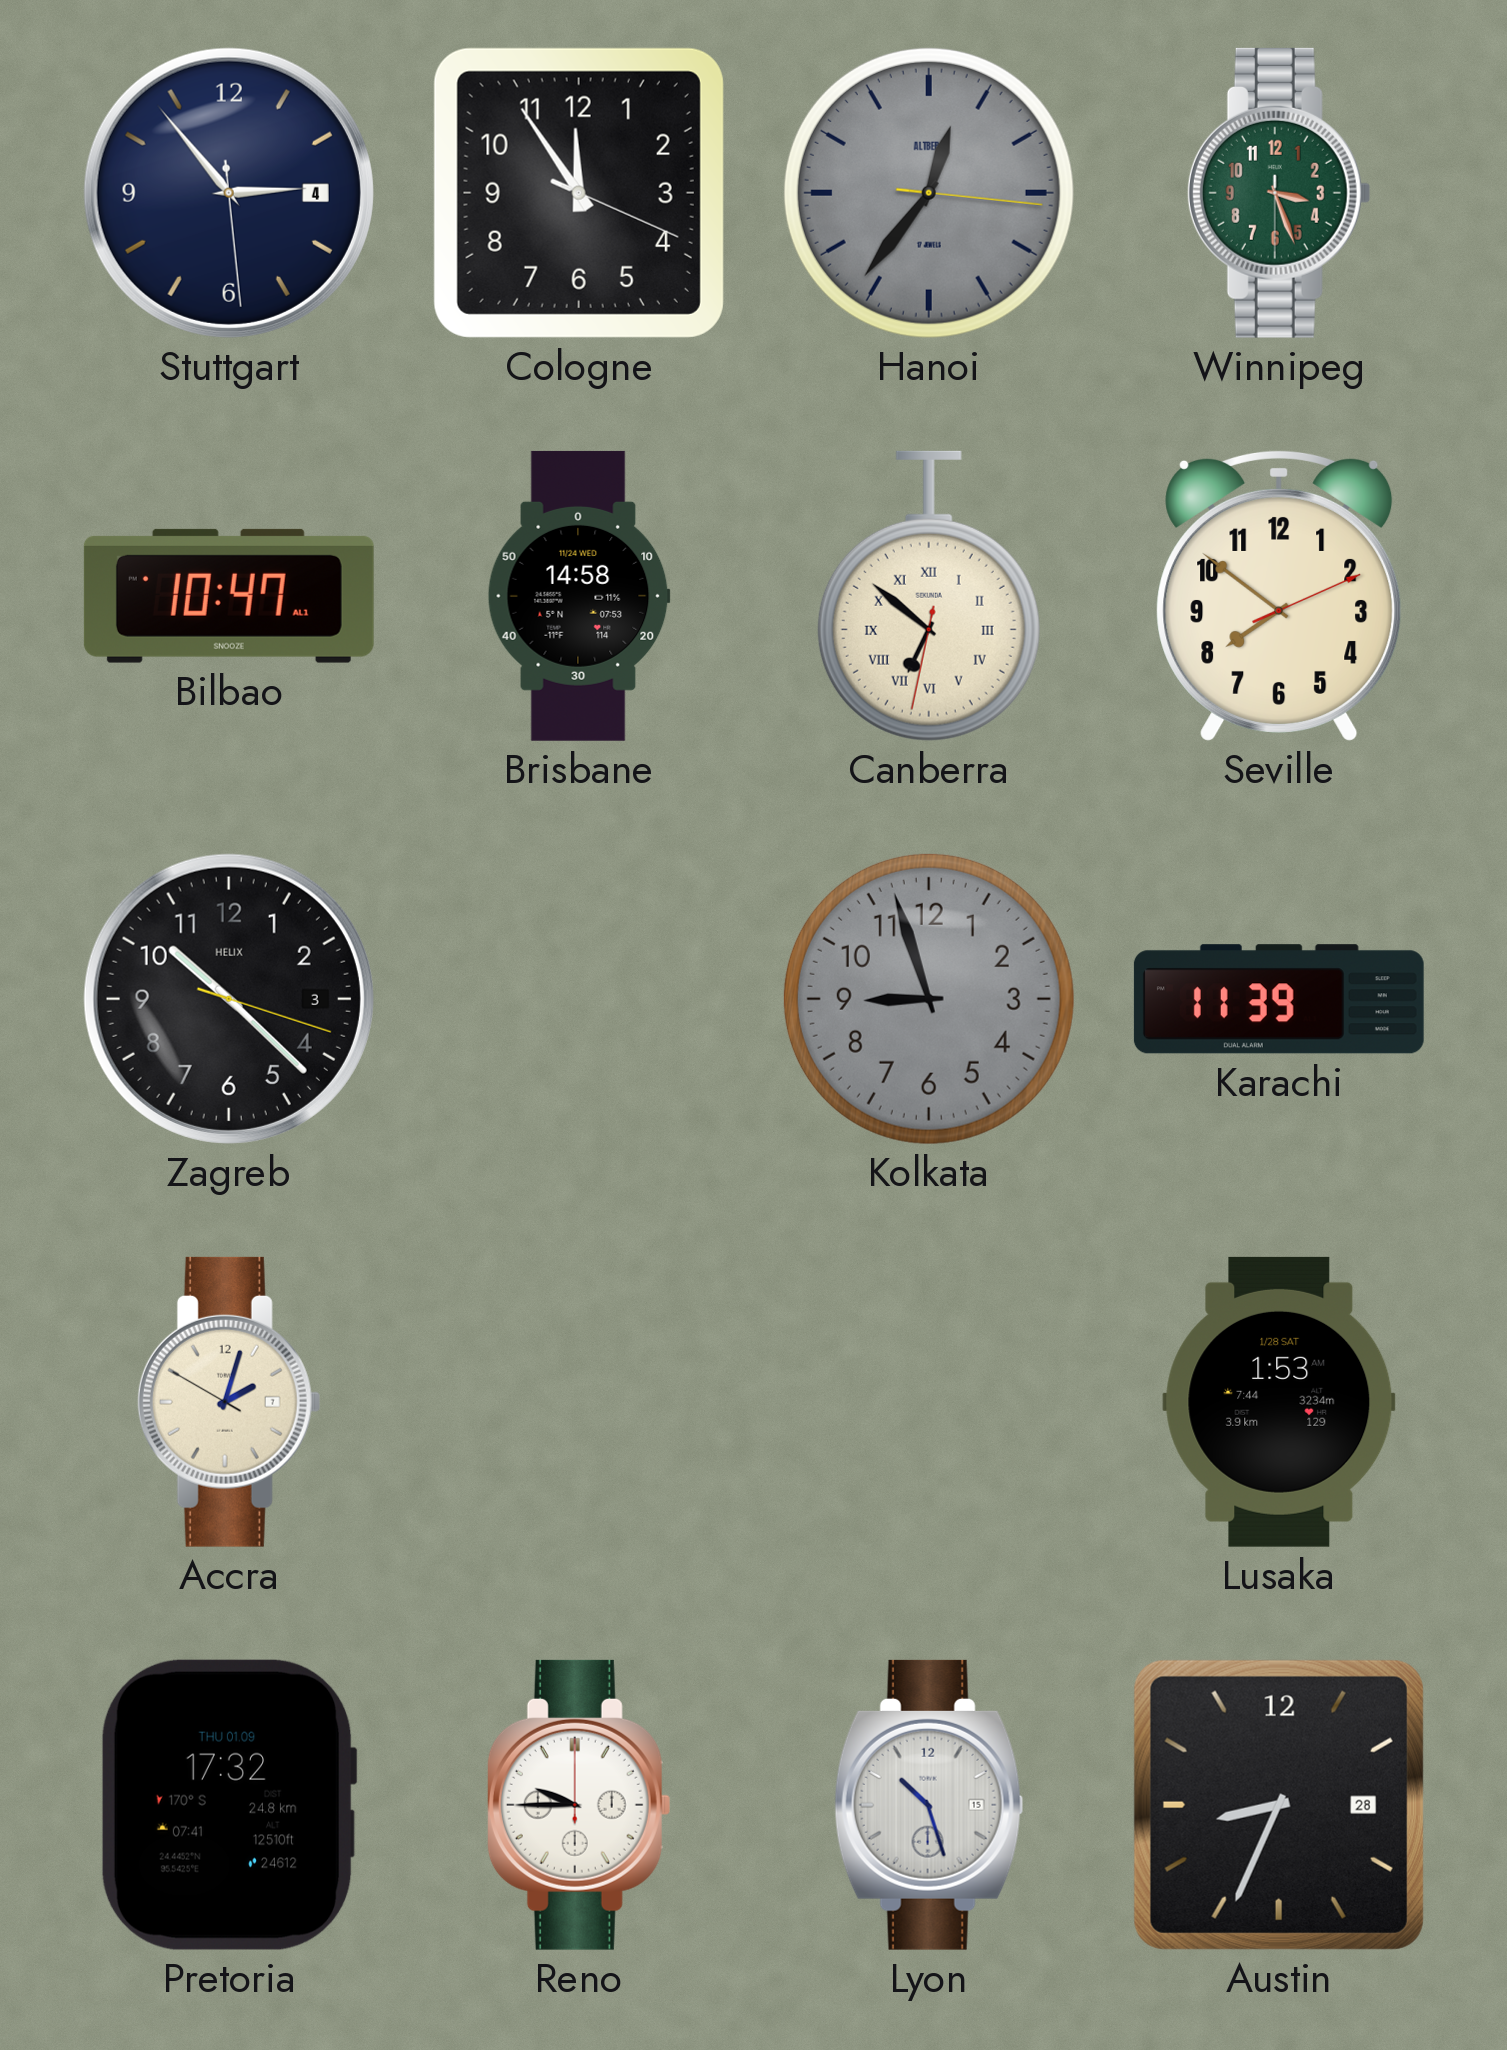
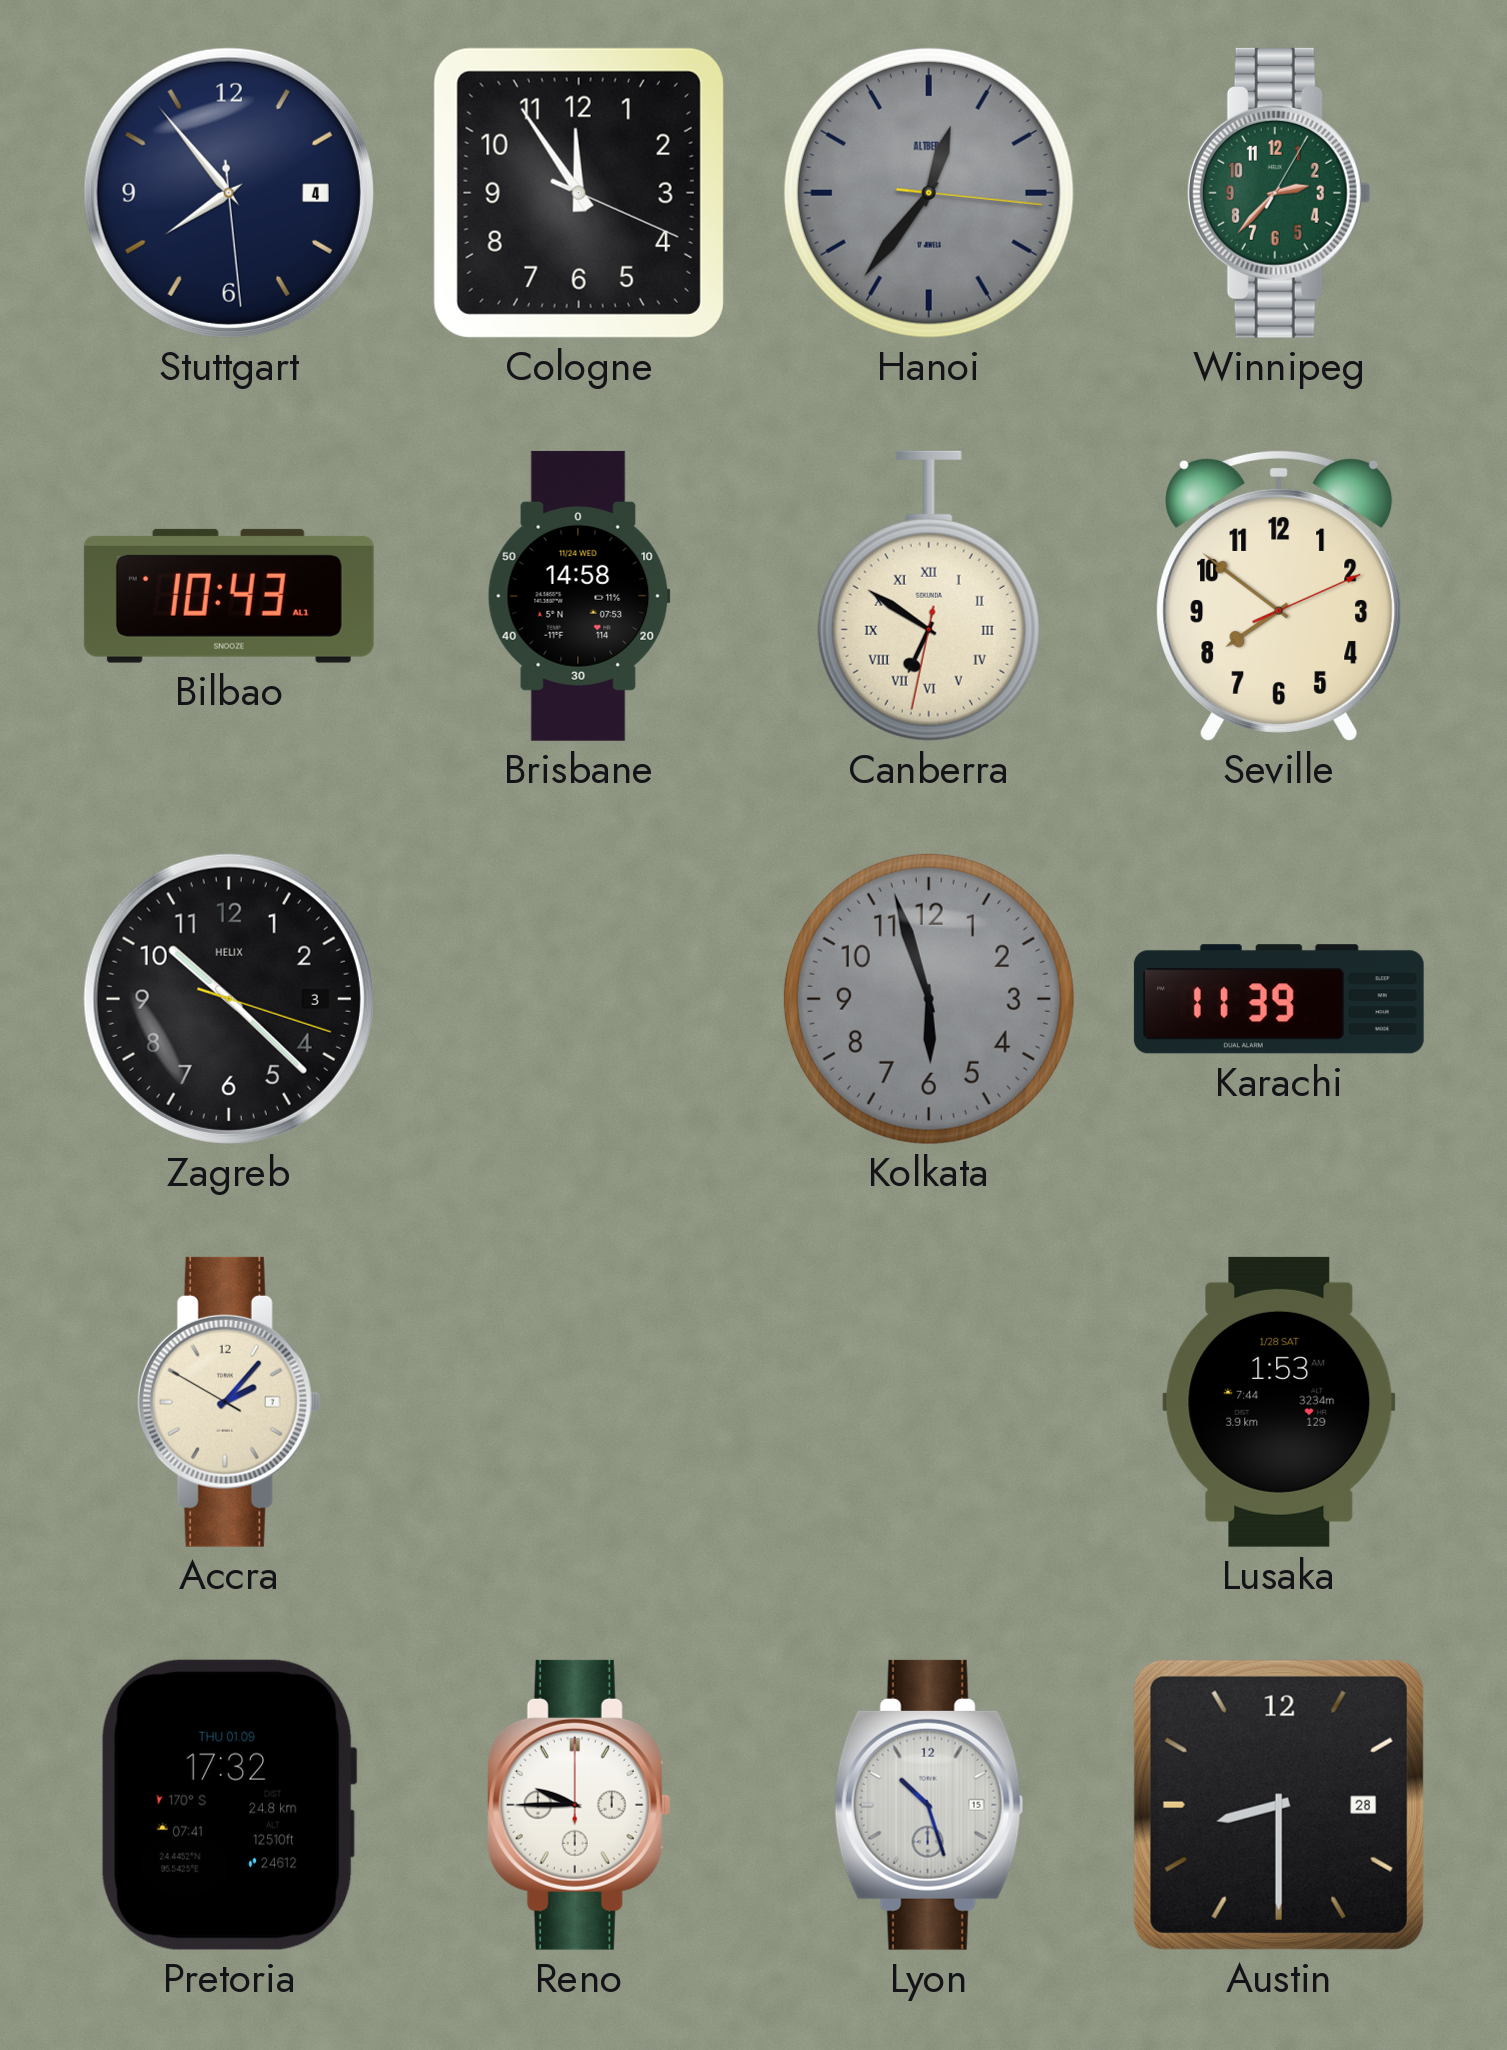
Stuttgart: 2:53 -> 7:53
Winnipeg: 3:26 -> 2:37
Bilbao: 10:47 -> 10:43
Canberra: 6:51 -> 6:50
Kolkata: 8:57 -> 5:57
Accra: 2:02 -> 2:06
Austin: 8:34 -> 8:30
